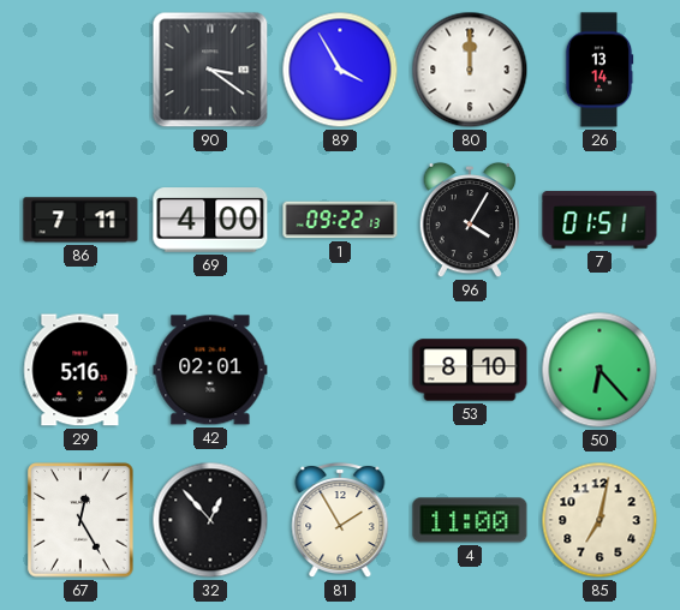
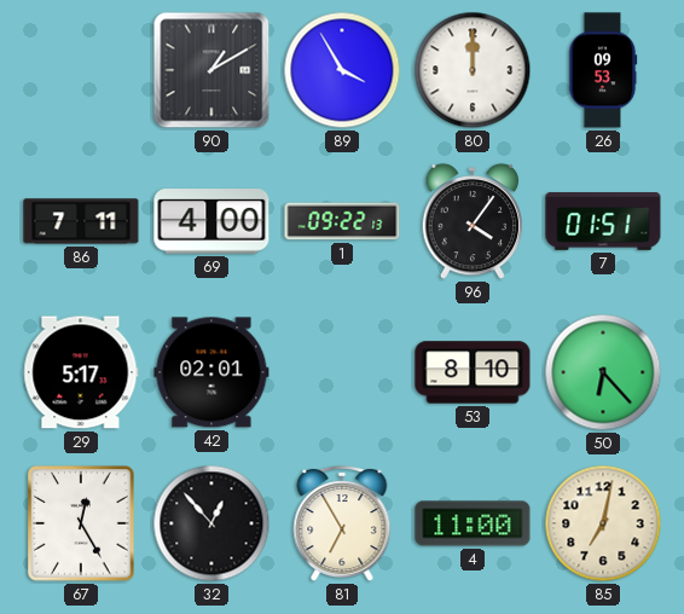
90: 3:21 -> 1:10
26: 13:14 -> 09:53
96: 4:05 -> 4:06
29: 5:16 -> 5:17
81: 1:55 -> 6:55
